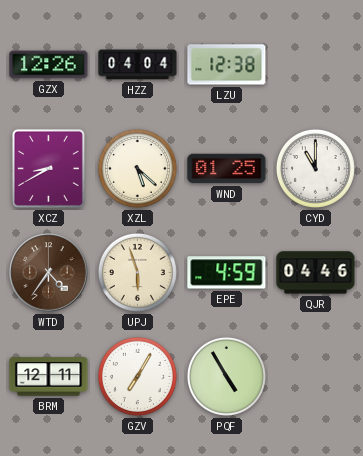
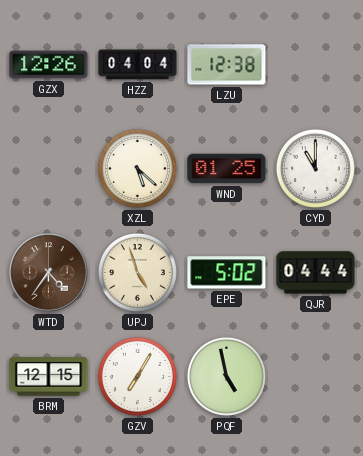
XCZ: 8:40 -> none
UPJ: 5:57 -> 4:57
EPE: 4:59 -> 5:02
QJR: 04:46 -> 04:44
BRM: 12:11 -> 12:15
PQF: 4:55 -> 4:58
